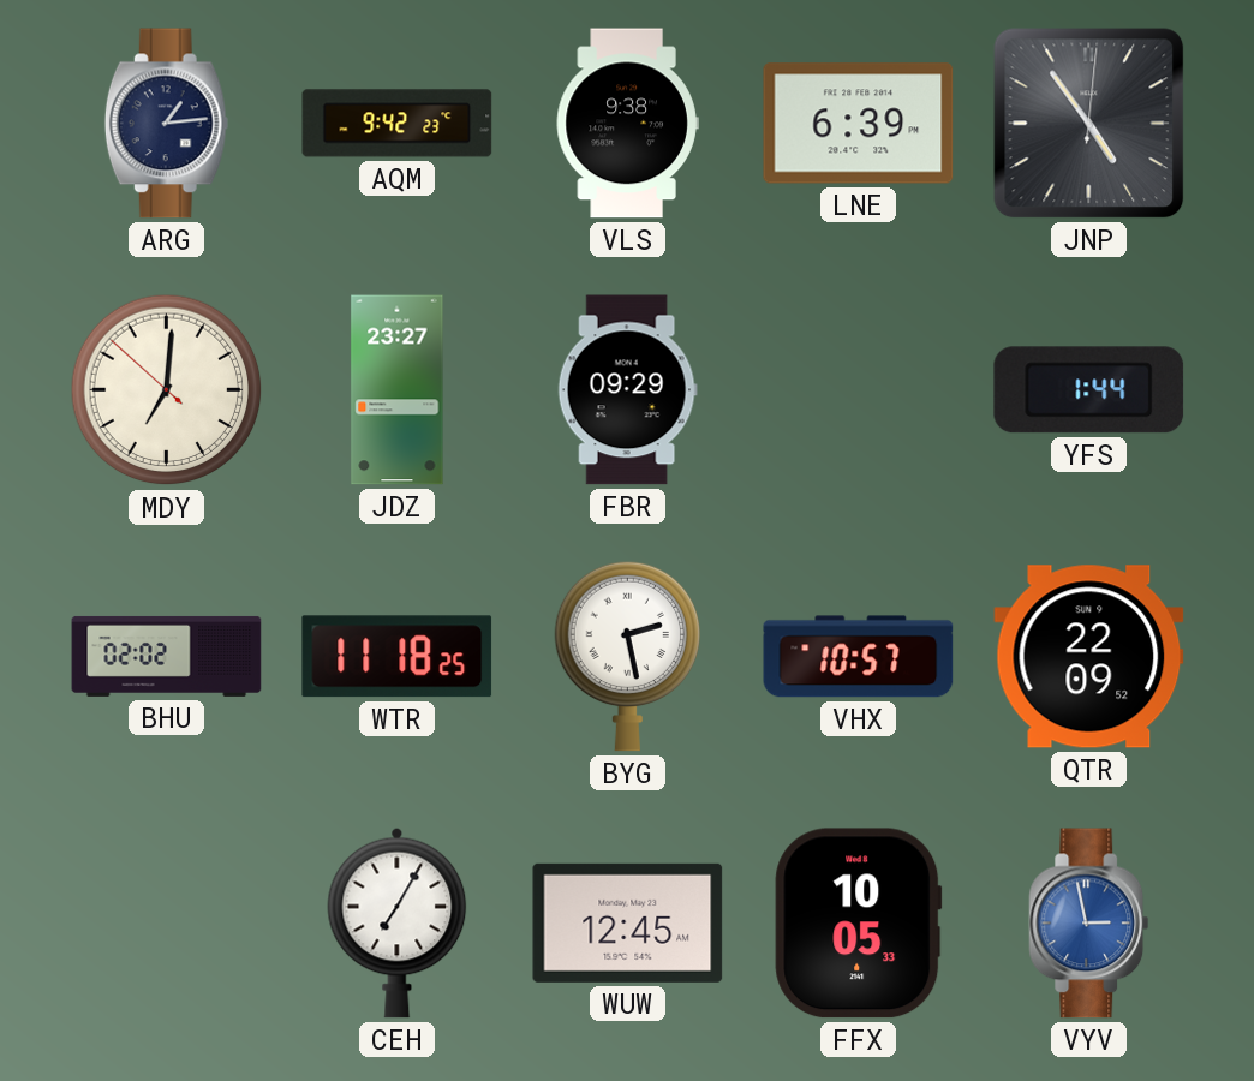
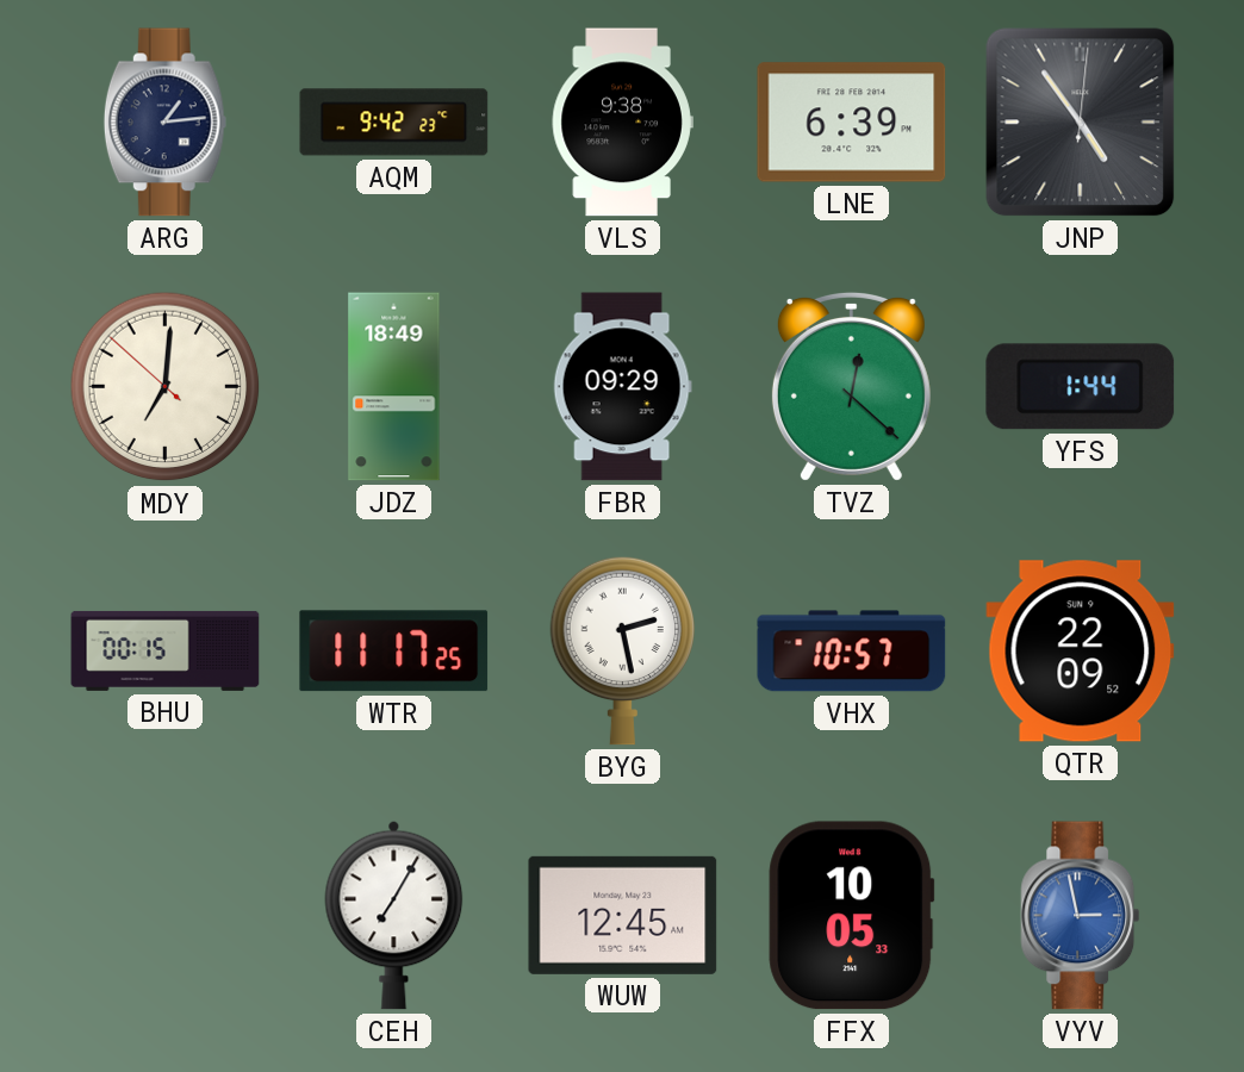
JDZ: 23:27 -> 18:49
TVZ: none -> 12:22
BHU: 02:02 -> 00:15
WTR: 11:18 -> 11:17
